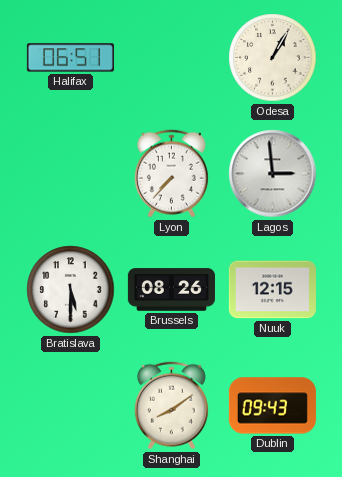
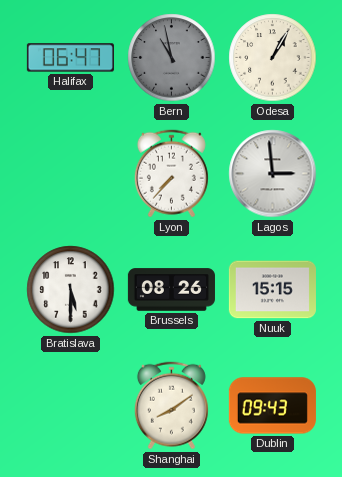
Halifax: 06:51 -> 06:47
Bern: none -> 10:58
Nuuk: 12:15 -> 15:15
